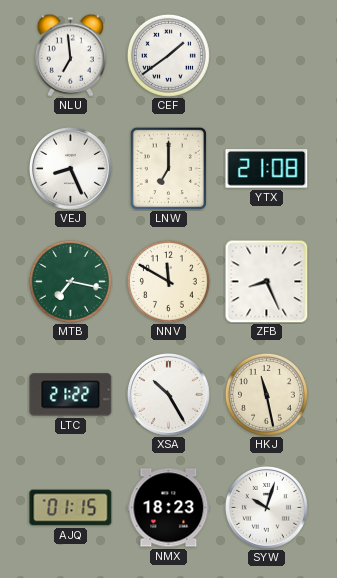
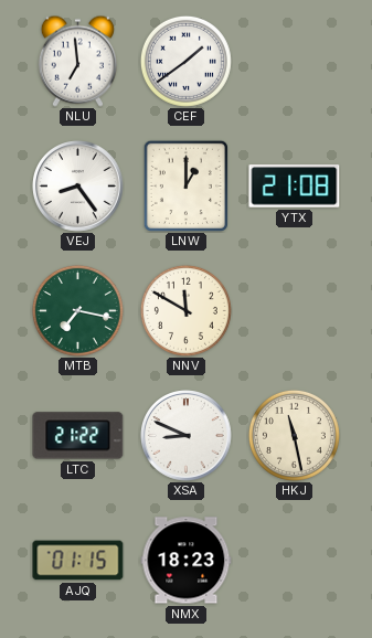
VEJ: 8:26 -> 8:24
LNW: 7:00 -> 1:00
ZFB: 8:26 -> none
XSA: 10:25 -> 8:49
SYW: 10:03 -> none
